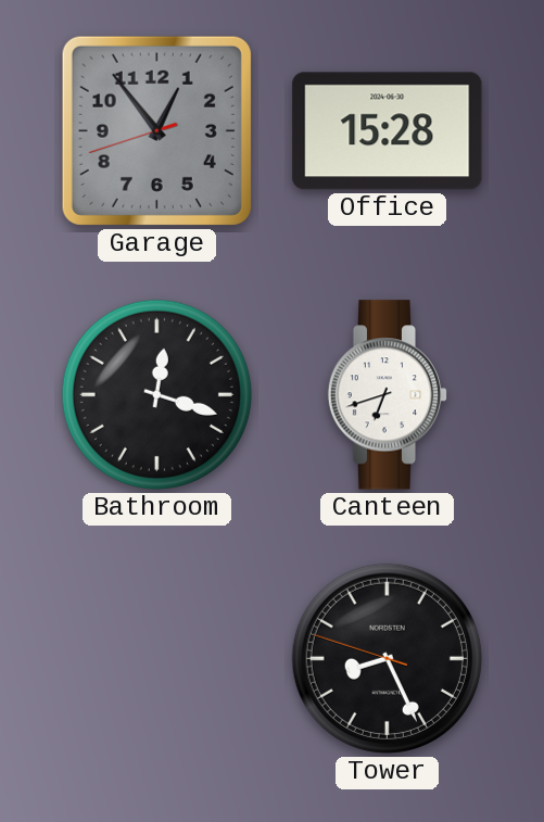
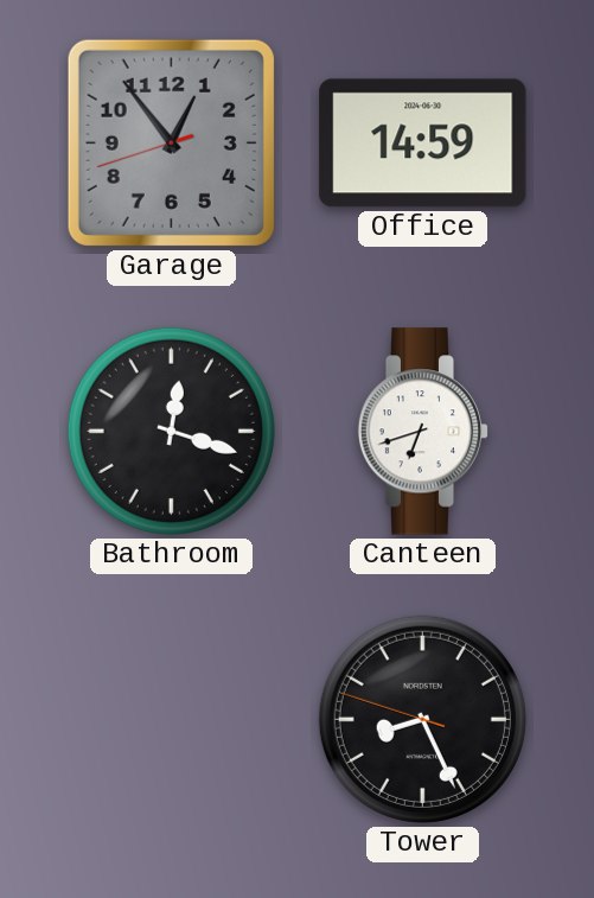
Office: 15:28 -> 14:59
